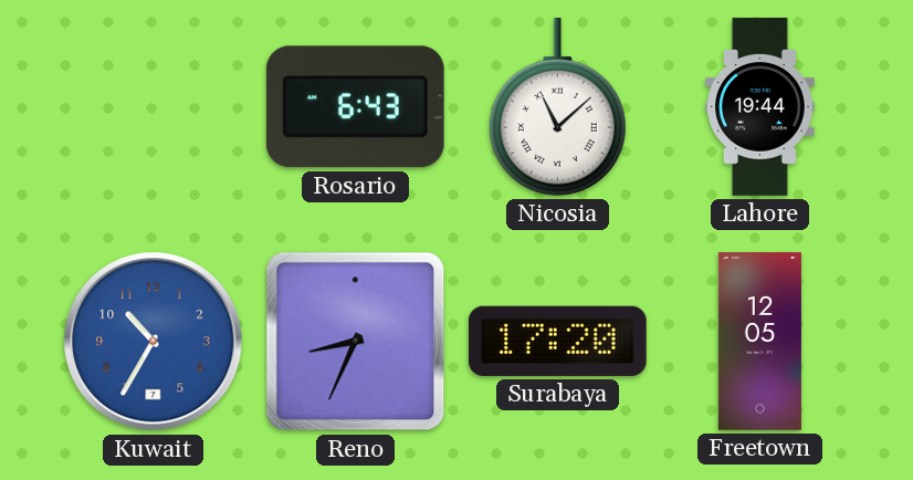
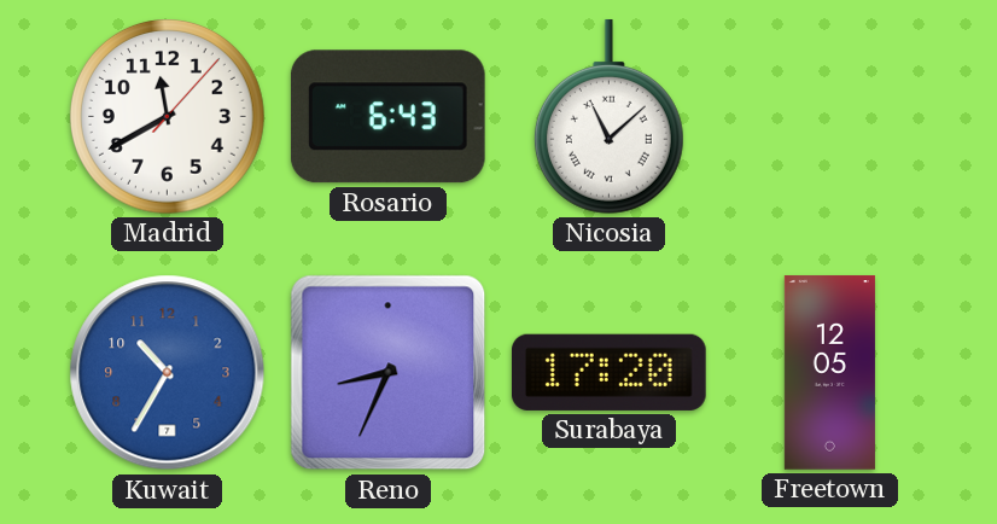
Madrid: none -> 11:40
Lahore: 19:44 -> none
